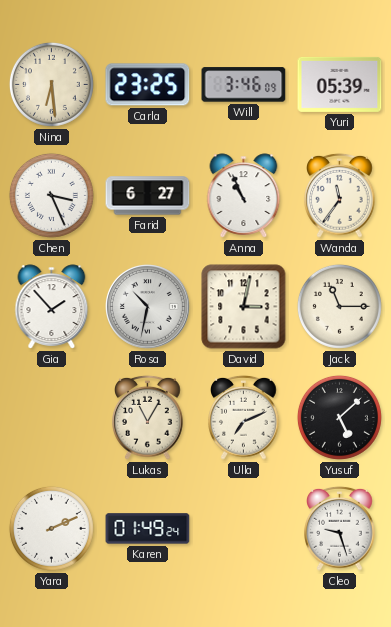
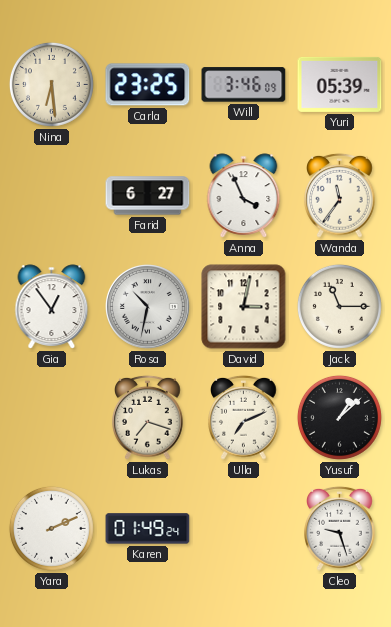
Chen: 3:26 -> none
Anna: 10:56 -> 3:56
Gia: 1:53 -> 12:54
Lukas: 11:05 -> 7:18
Yusuf: 5:08 -> 1:08
